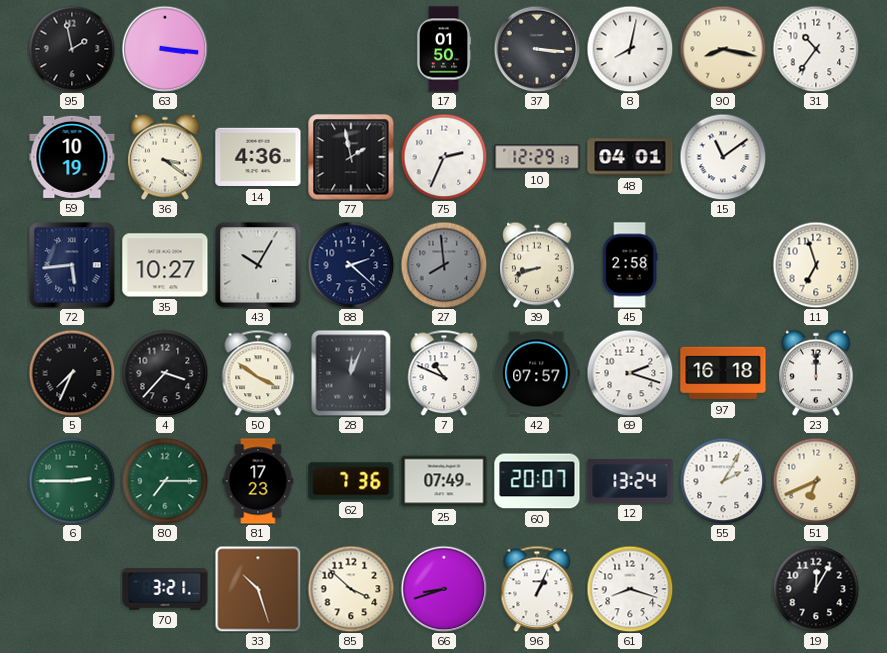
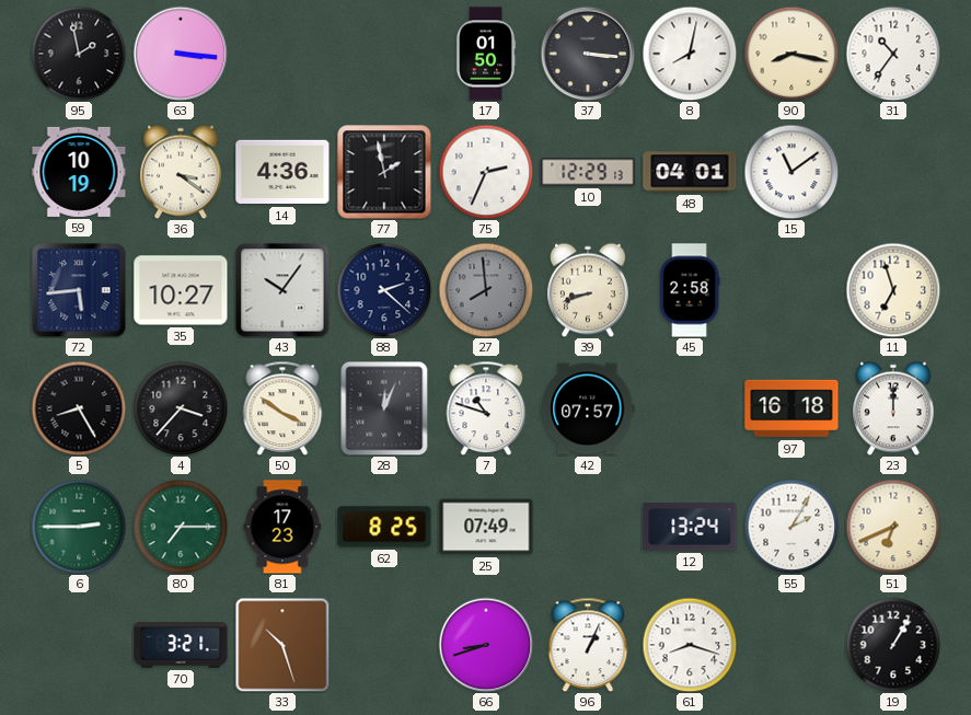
43: 10:05 -> 10:06
5: 7:34 -> 8:25
7: 10:49 -> 10:48
69: 2:18 -> none
62: 7:36 -> 8:25
60: 20:07 -> none
85: 3:52 -> none
19: 12:05 -> 1:05
